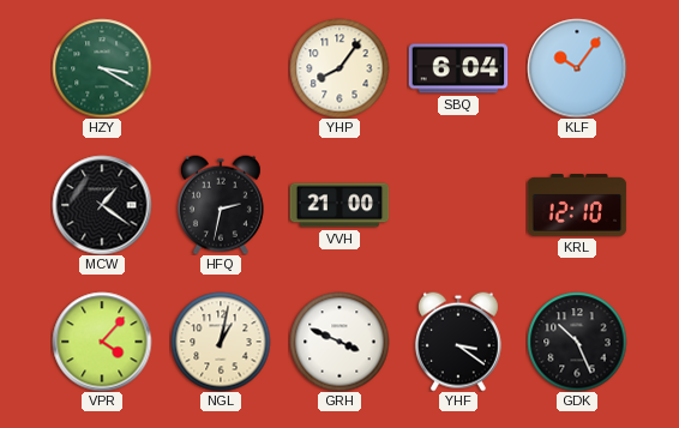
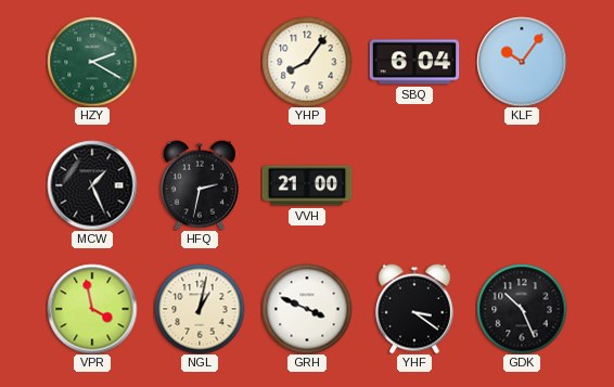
HZY: 3:20 -> 2:20
MCW: 1:21 -> 1:26
KRL: 12:10 -> none
VPR: 4:07 -> 3:58
